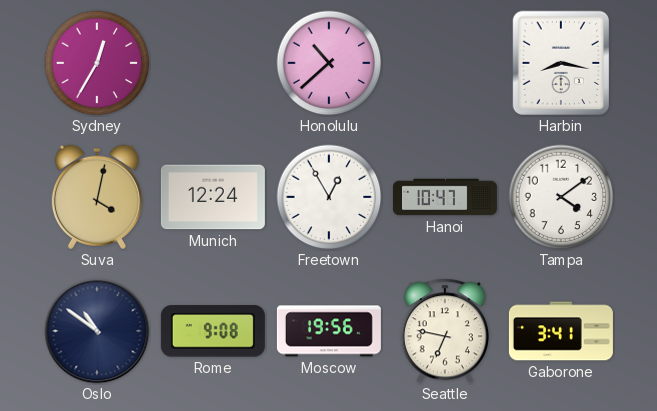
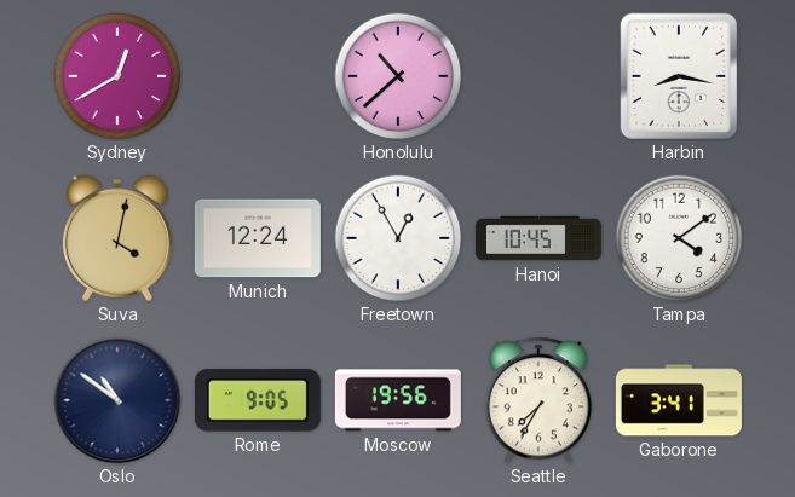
Sydney: 12:35 -> 12:40
Hanoi: 10:47 -> 10:45
Rome: 9:08 -> 9:05
Seattle: 6:47 -> 7:35
